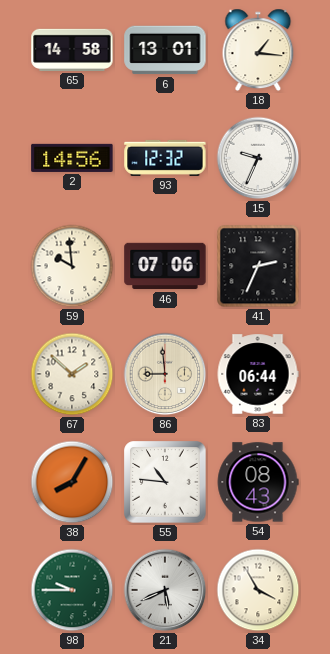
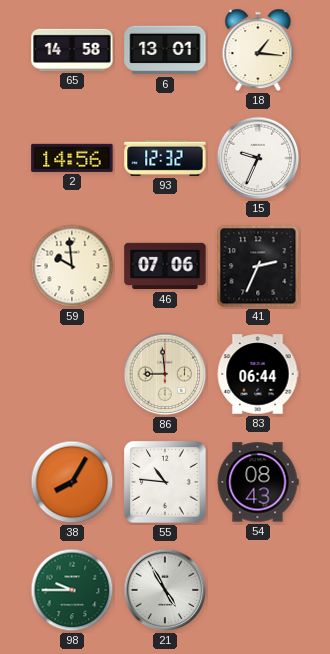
67: 1:52 -> none
21: 5:41 -> 4:55
34: 3:55 -> none
